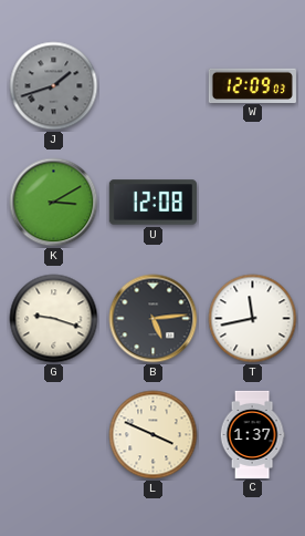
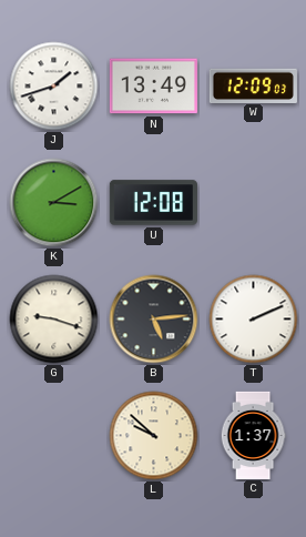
J dial: grey -> white
N: none -> 13:49
T: 11:43 -> 2:11
L: 3:49 -> 9:52
